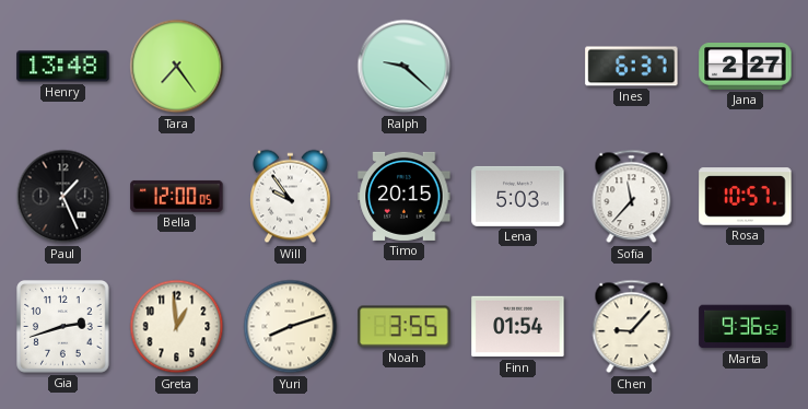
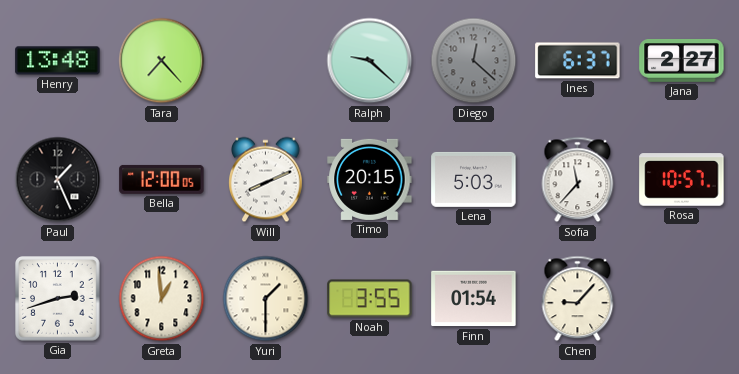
Tara: 7:24 -> 7:23
Diego: none -> 12:22
Will: 9:54 -> 8:11
Yuri: 8:12 -> 1:30
Marta: 9:36 -> none
